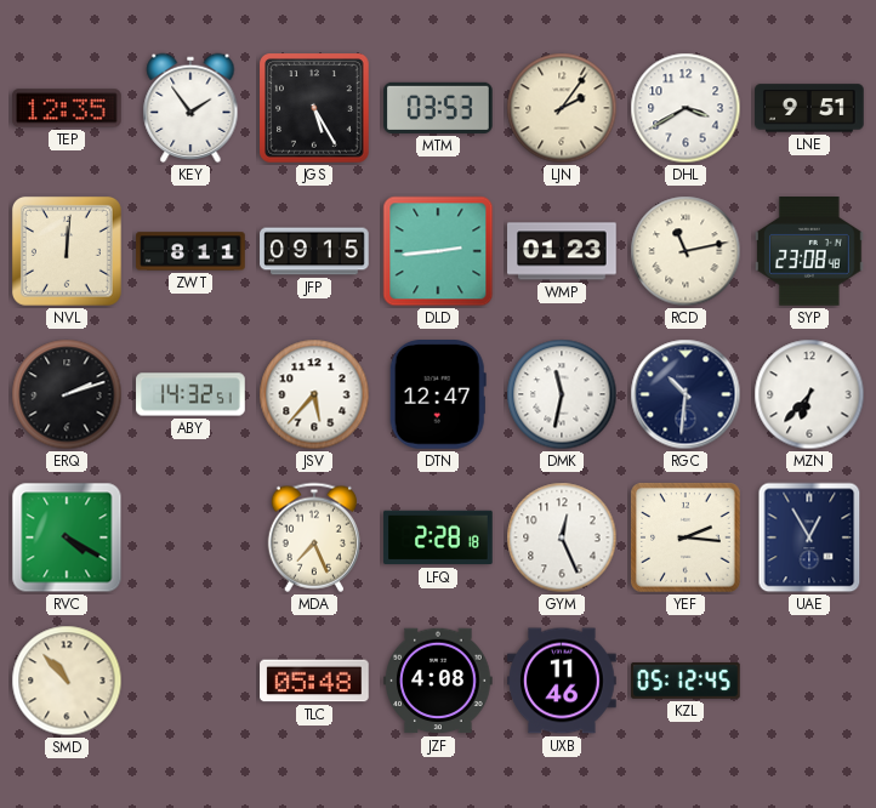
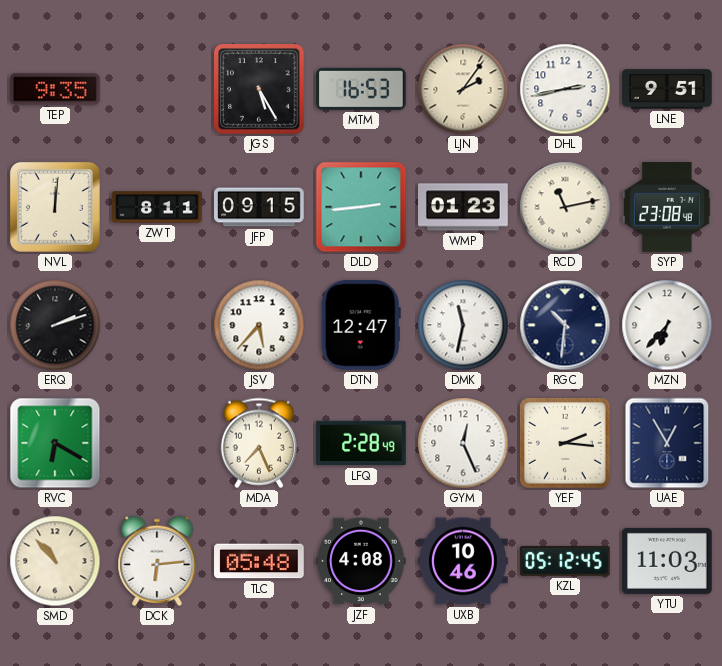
TEP: 12:35 -> 9:35
KEY: 1:54 -> none
MTM: 03:53 -> 16:53
DHL: 3:40 -> 2:43
ABY: 14:32 -> none
RVC: 4:20 -> 6:20
LFQ: 2:28:18 -> 2:28:49
DCK: none -> 6:14
UXB: 11:46 -> 10:46
YTU: none -> 11:03
